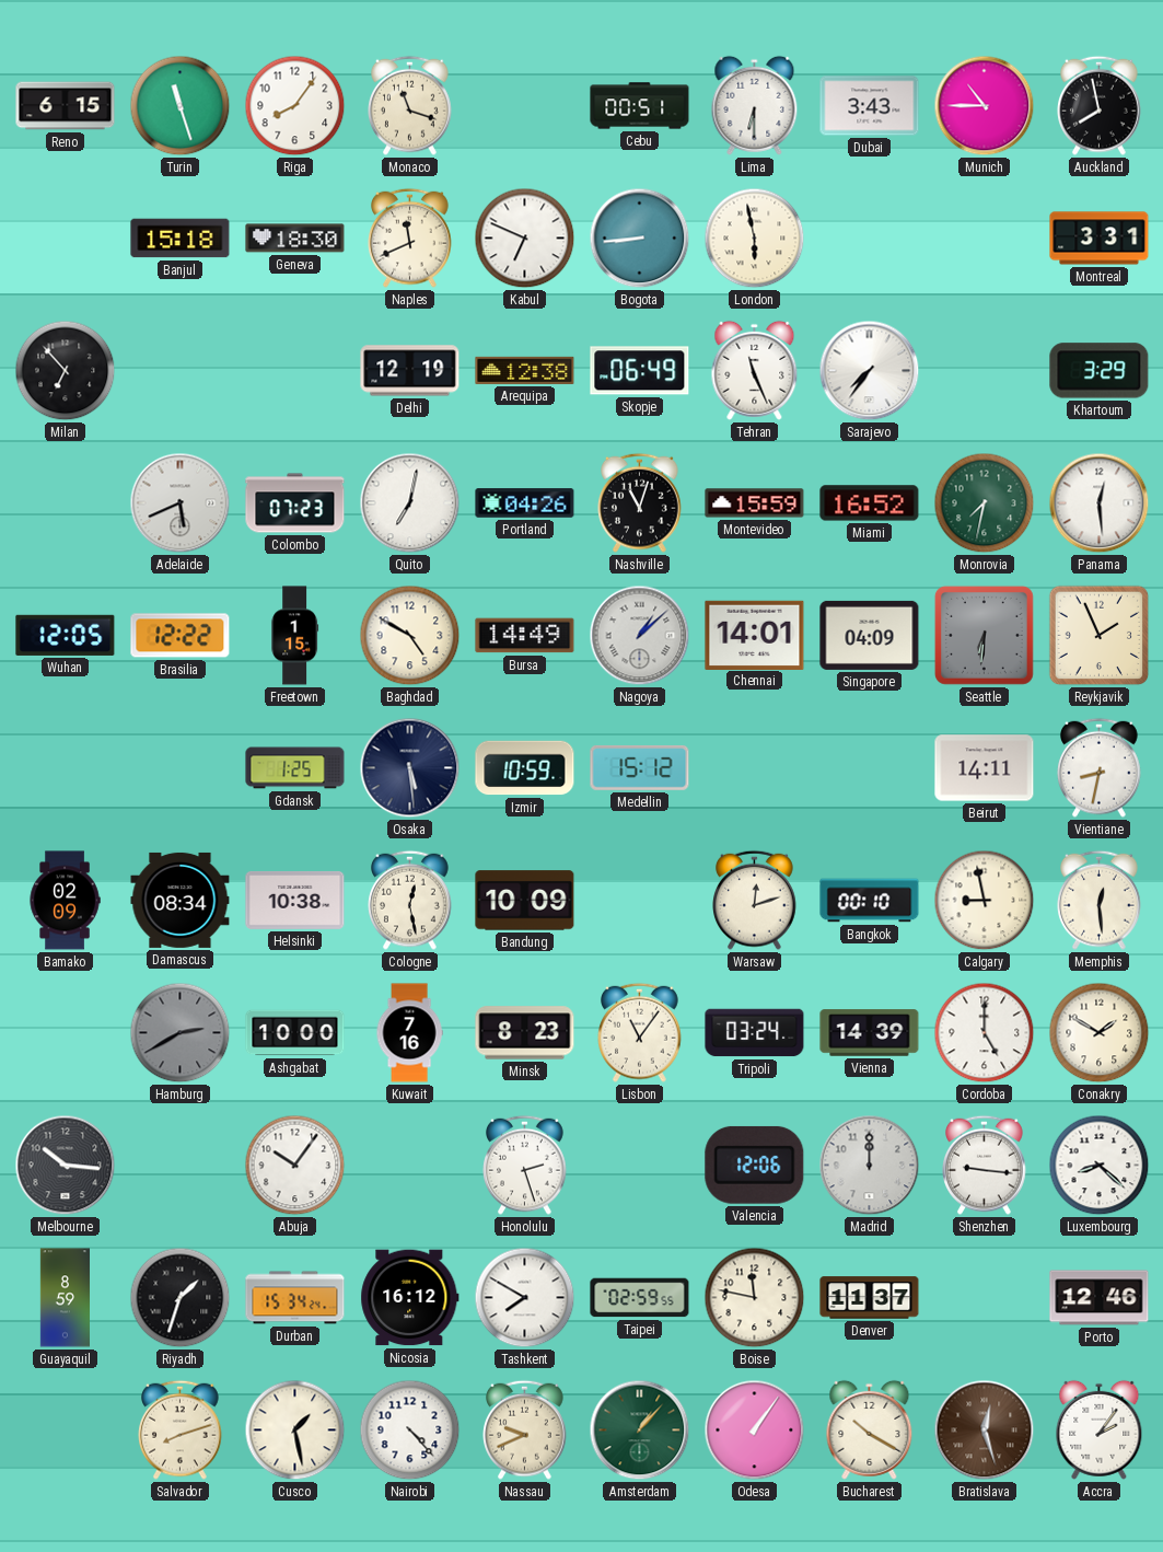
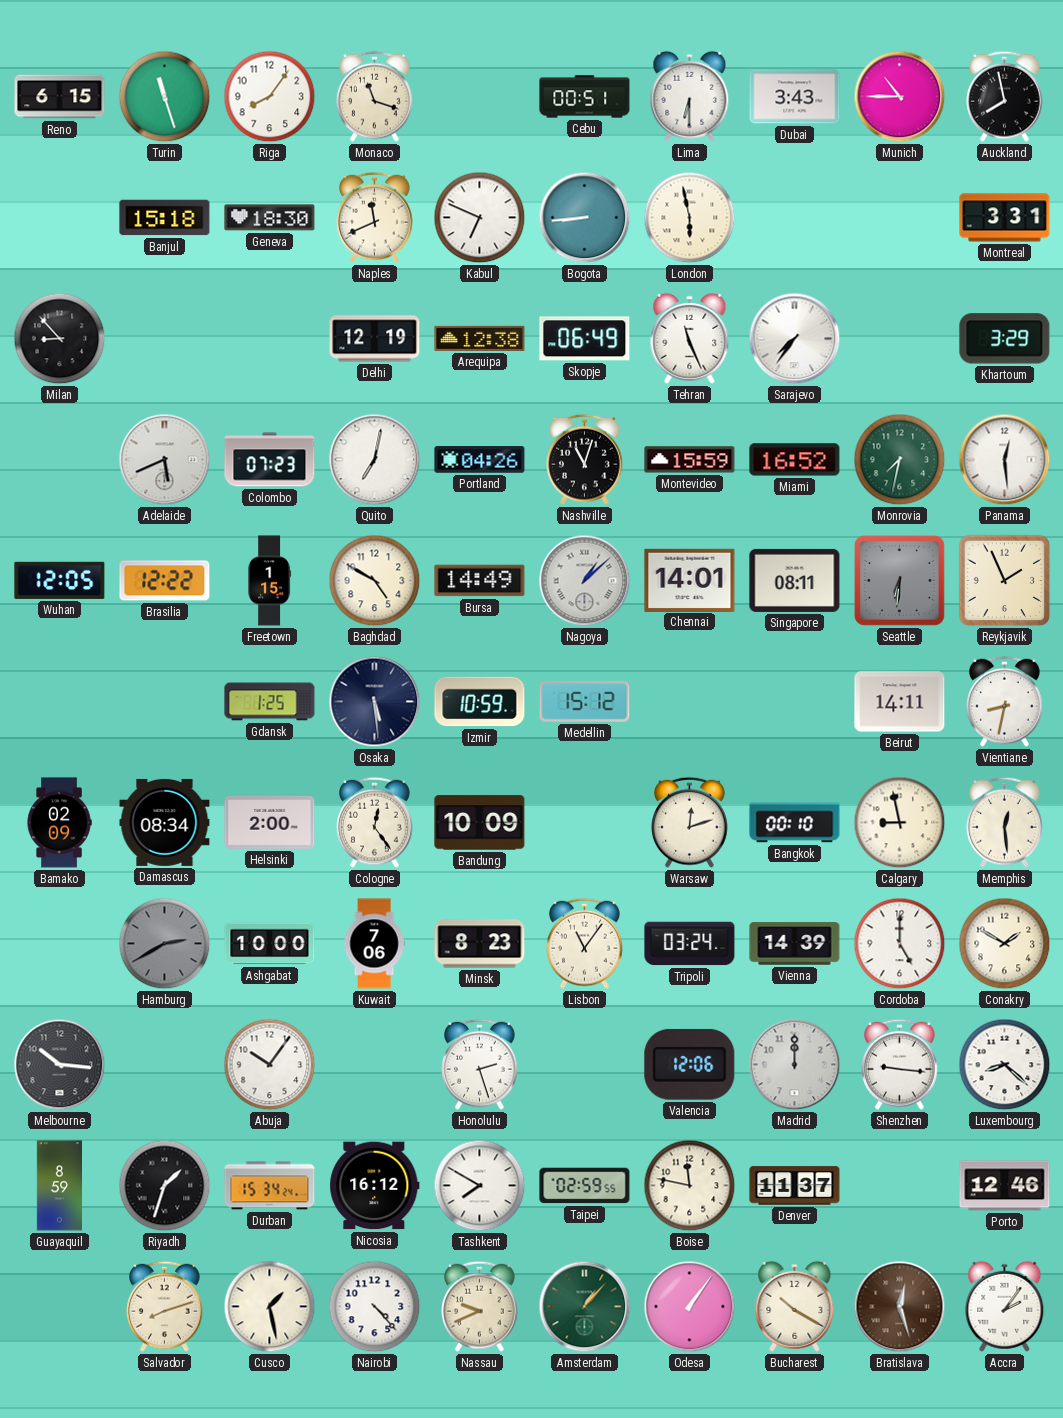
Milan: 6:53 -> 8:53
Singapore: 04:09 -> 08:11
Helsinki: 10:38 -> 2:00
Cologne: 12:28 -> 12:24
Kuwait: 7:16 -> 7:06
